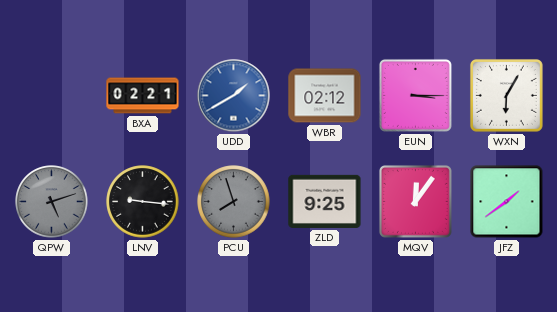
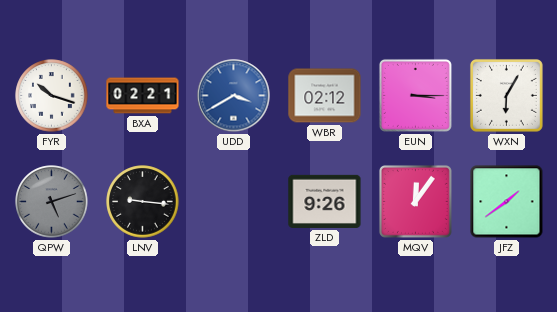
FYR: none -> 10:18
UDD: 1:40 -> 3:40
PCU: 7:57 -> none
ZLD: 9:25 -> 9:26
